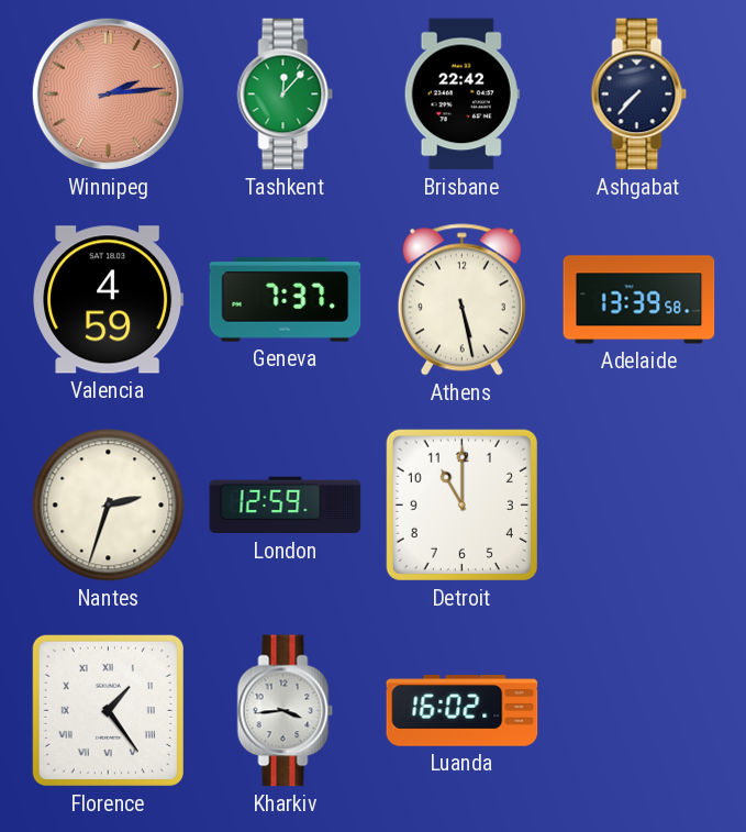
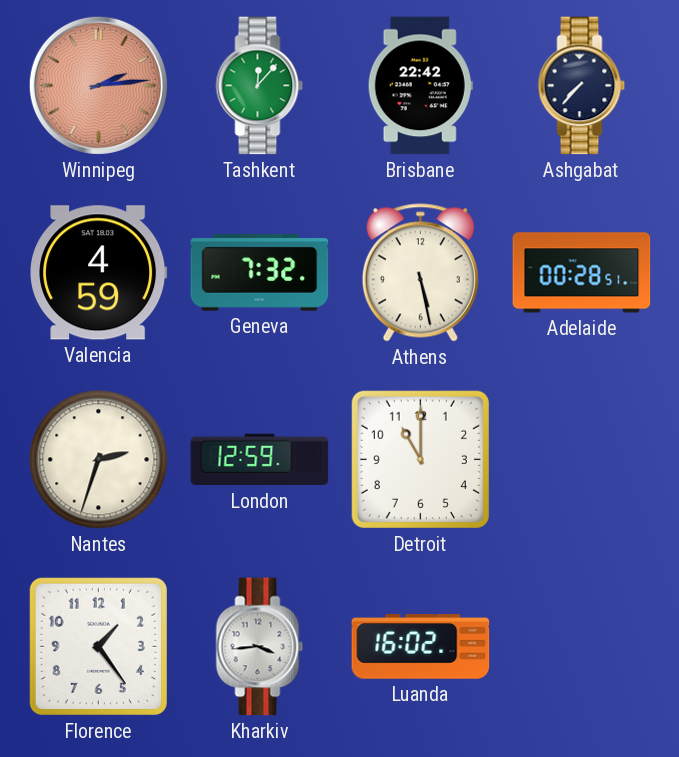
Geneva: 7:37 -> 7:32
Adelaide: 13:39 -> 00:28
Florence numerals: Roman -> Arabic
